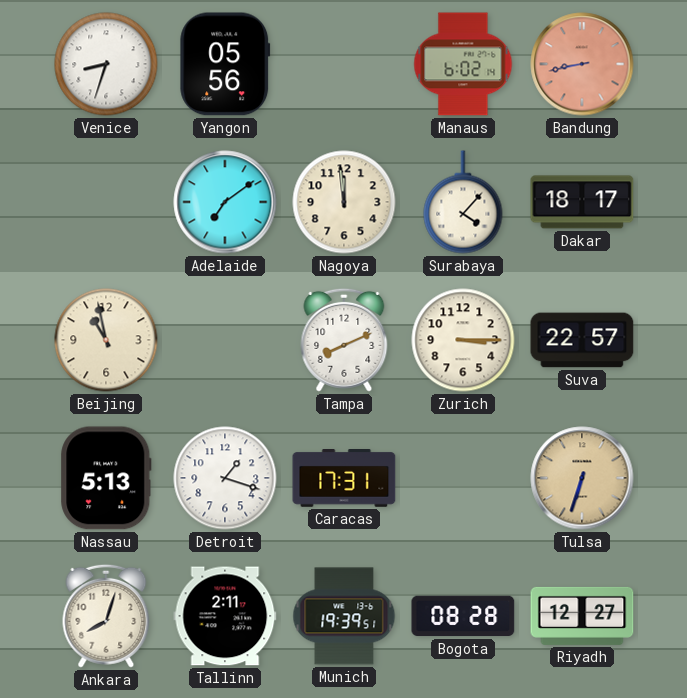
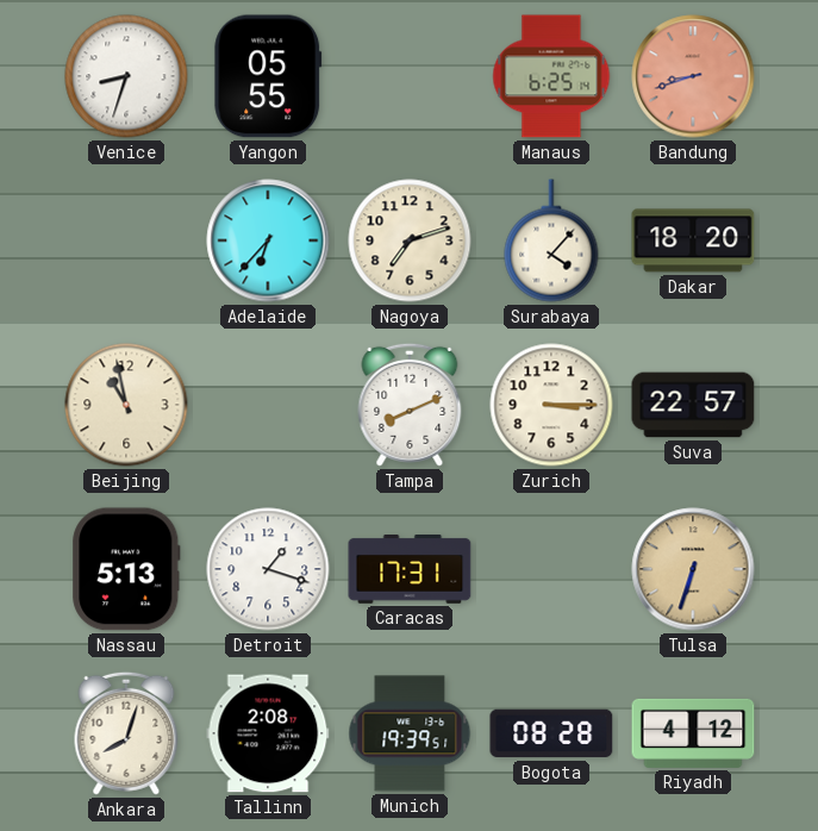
Yangon: 05:56 -> 05:55
Manaus: 6:02 -> 6:25
Bandung: 8:43 -> 8:42
Adelaide: 7:09 -> 6:37
Nagoya: 11:59 -> 7:12
Dakar: 18:17 -> 18:20
Tallinn: 2:11 -> 2:08
Riyadh: 12:27 -> 4:12
